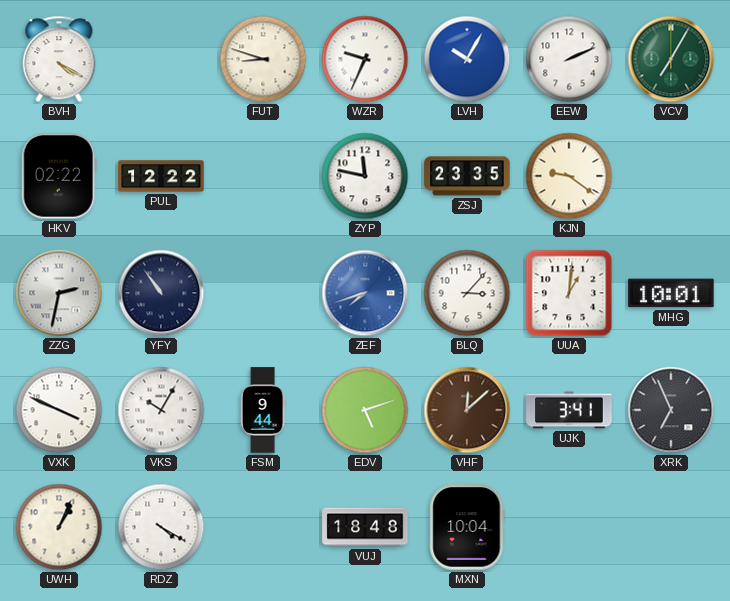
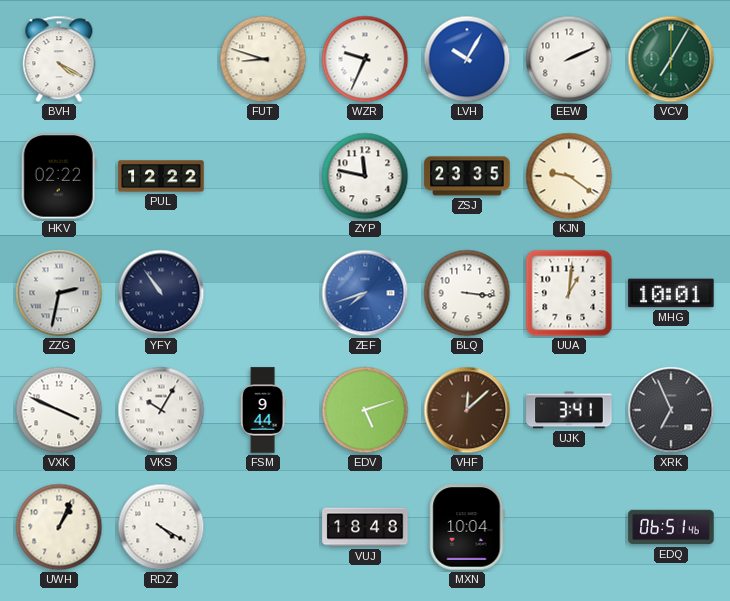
BLQ: 3:07 -> 3:16
EDQ: none -> 06:51
